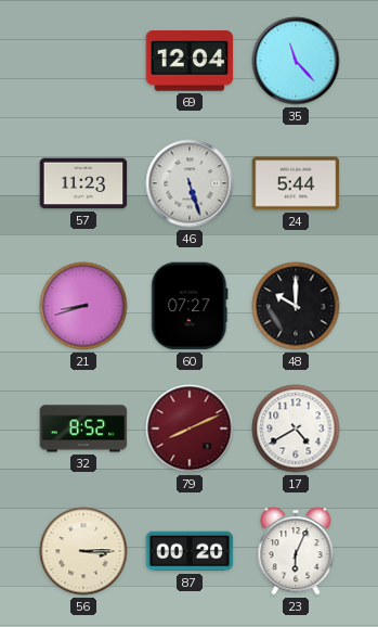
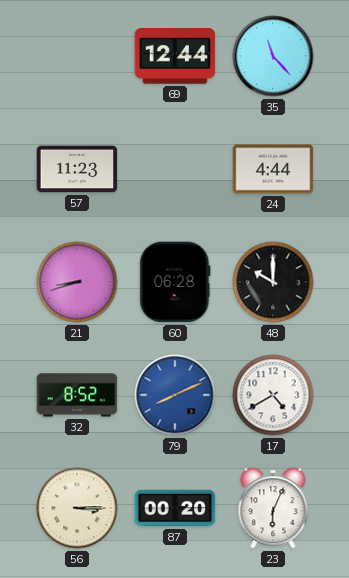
69: 12:04 -> 12:44
46: 5:27 -> none
24: 5:44 -> 4:44
60: 07:27 -> 06:28
79 dial: burgundy -> blue
